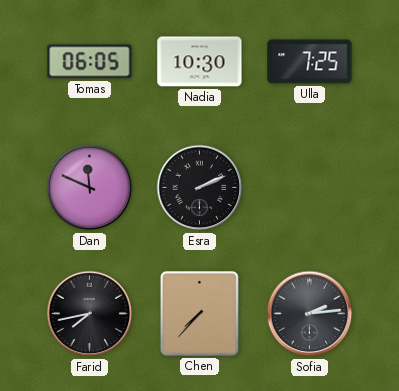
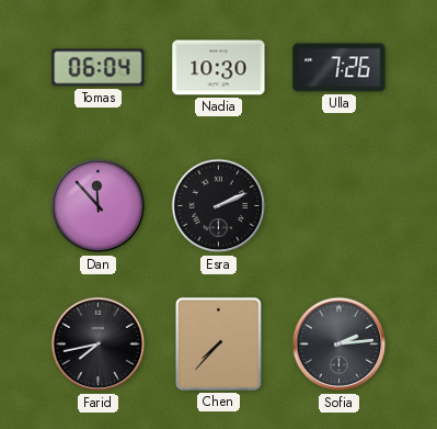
Tomas: 06:05 -> 06:04
Ulla: 7:25 -> 7:26
Dan: 11:49 -> 11:53
